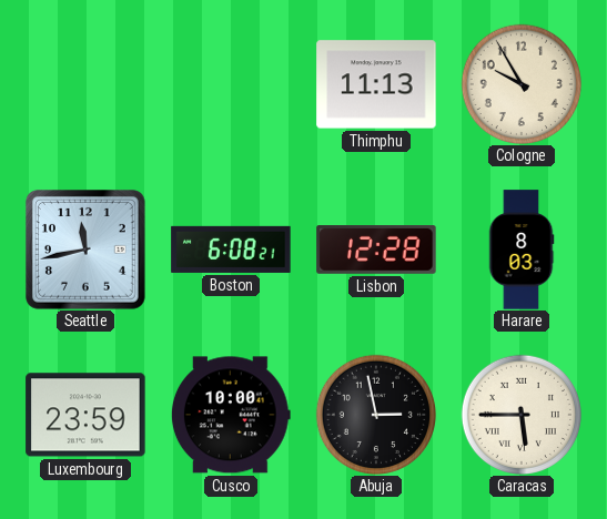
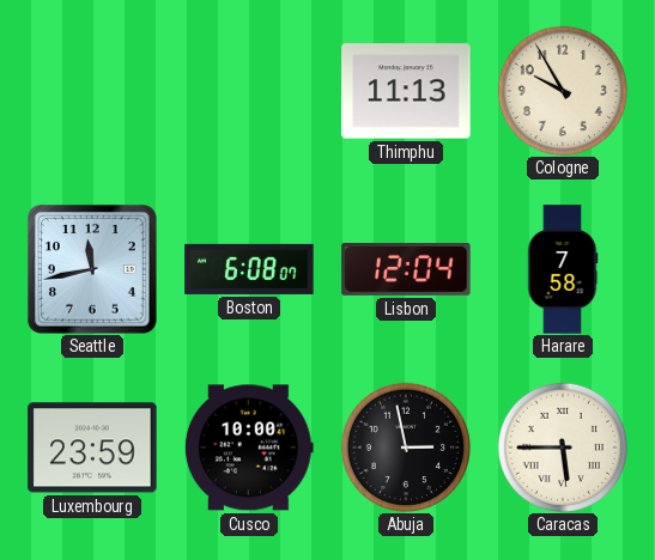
Boston: 6:08:21 -> 6:08:07
Lisbon: 12:28 -> 12:04
Harare: 8:03 -> 7:58
